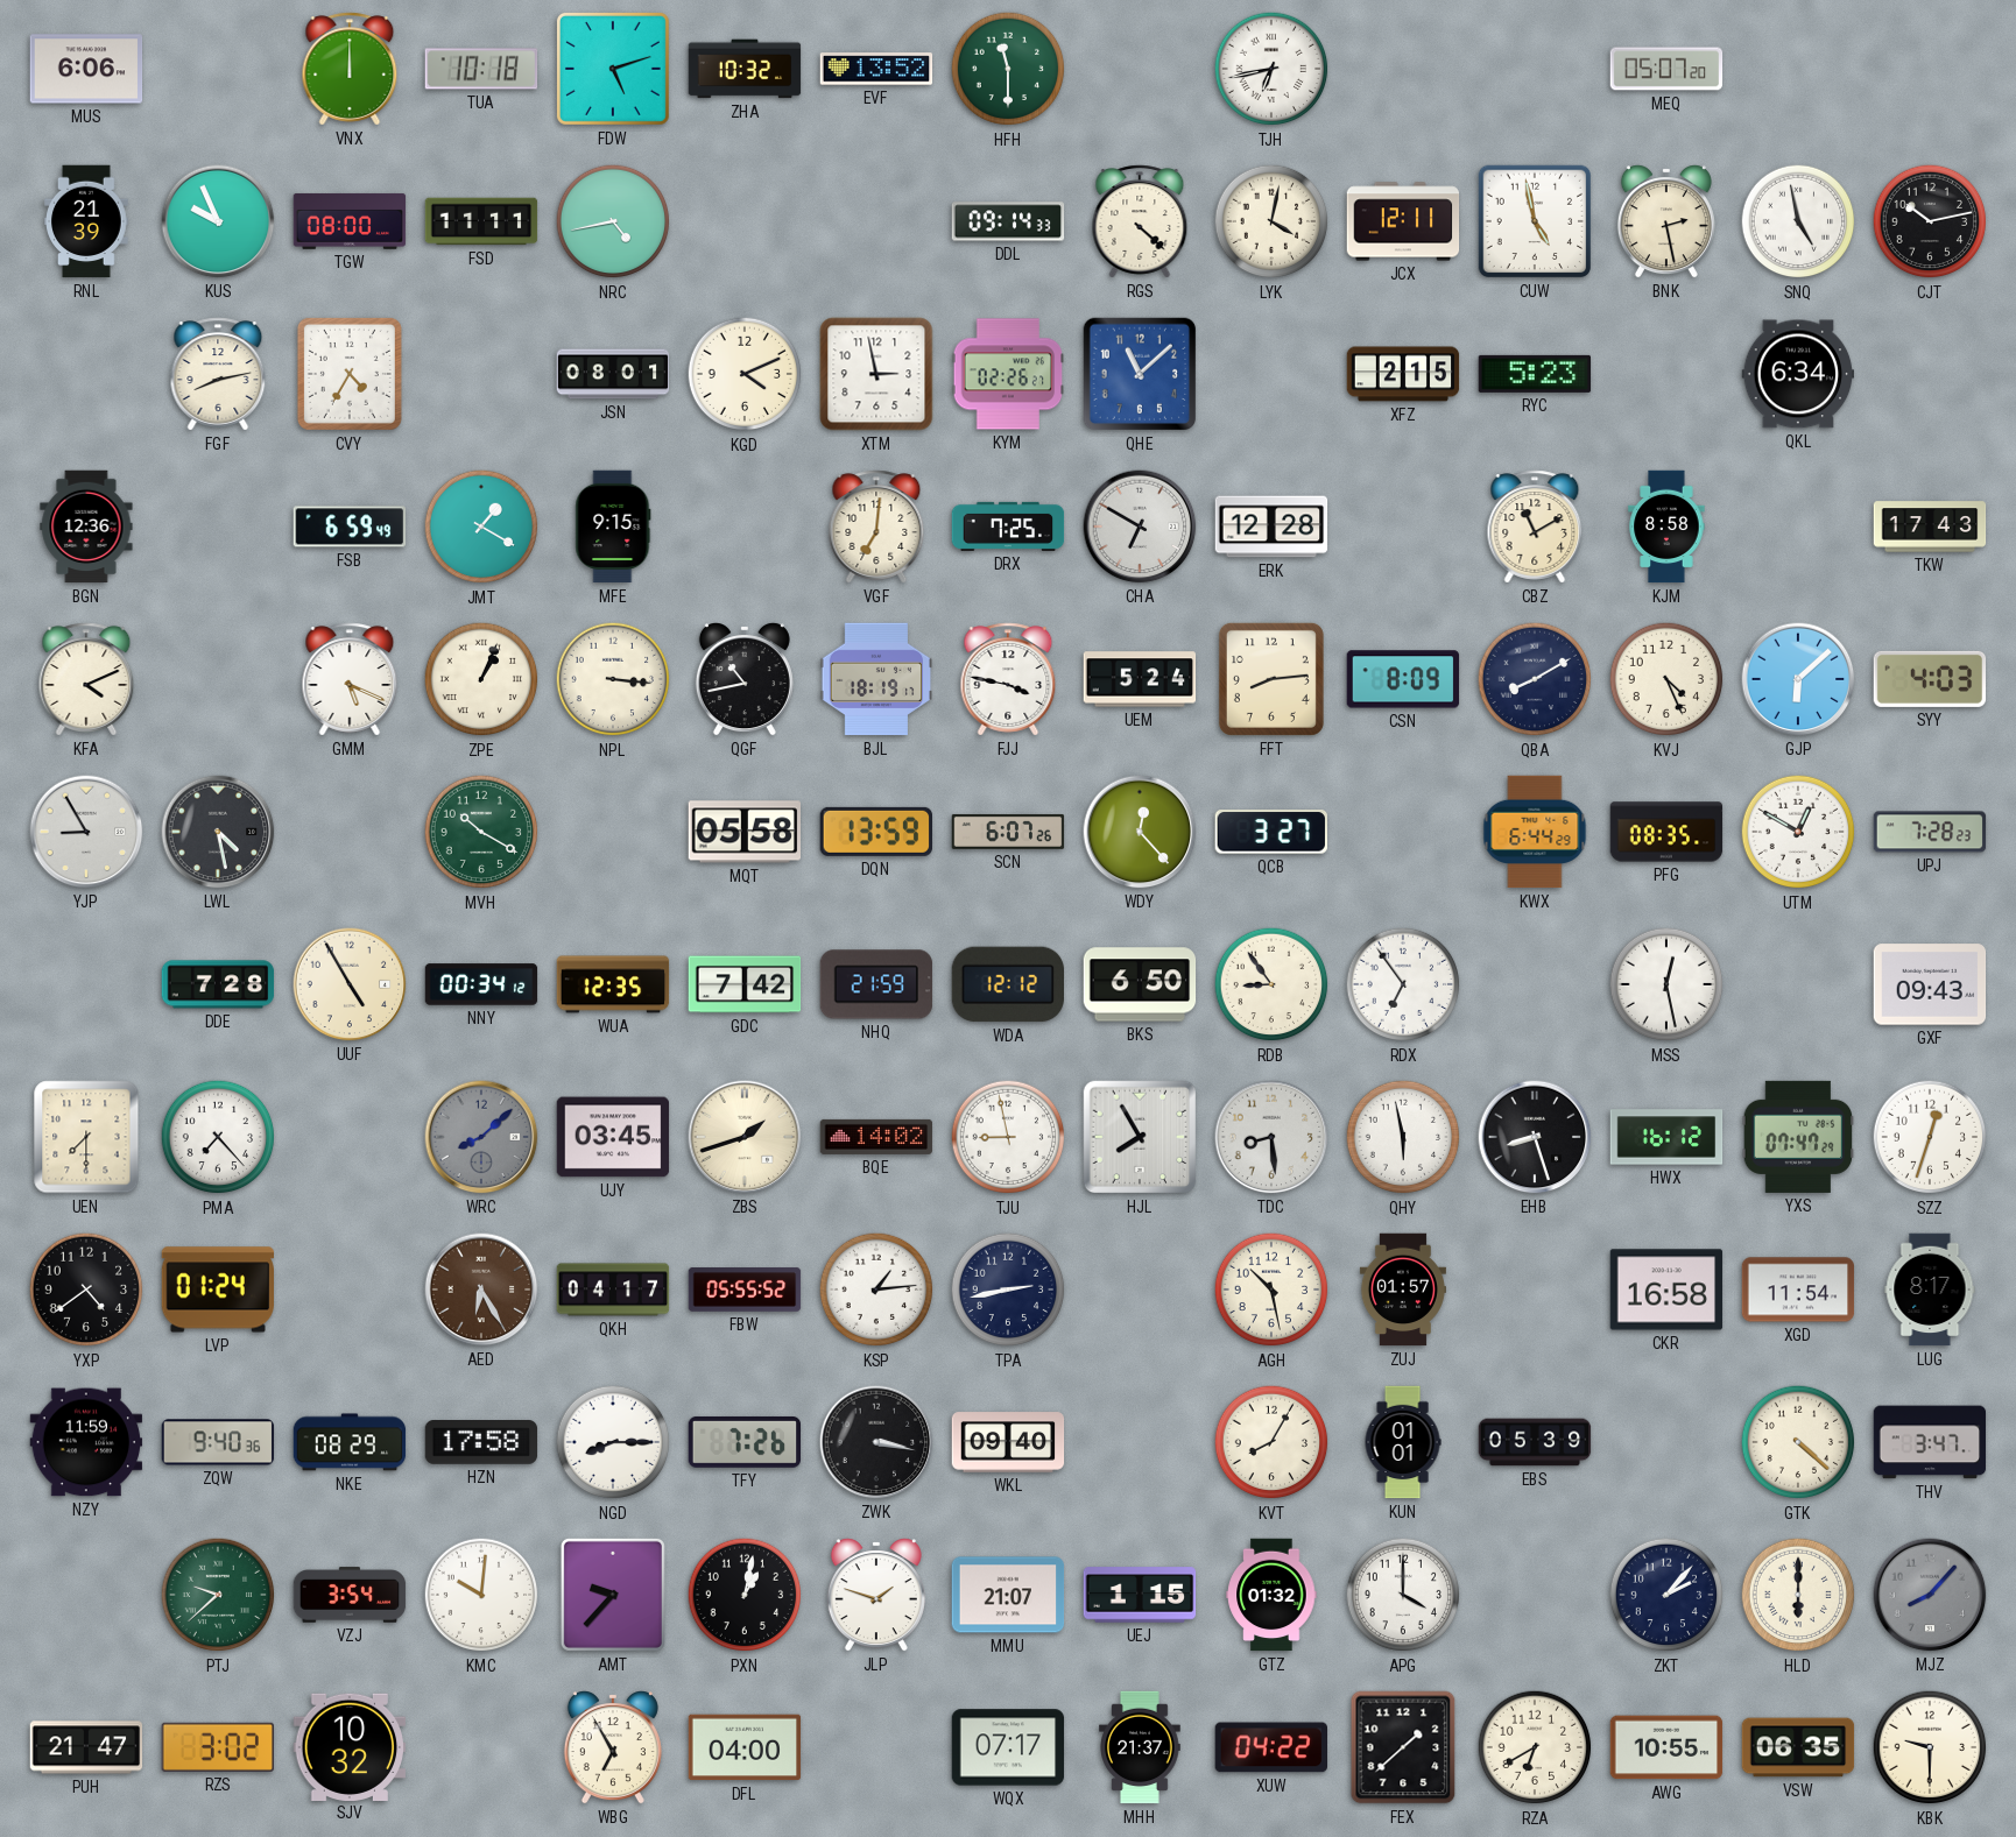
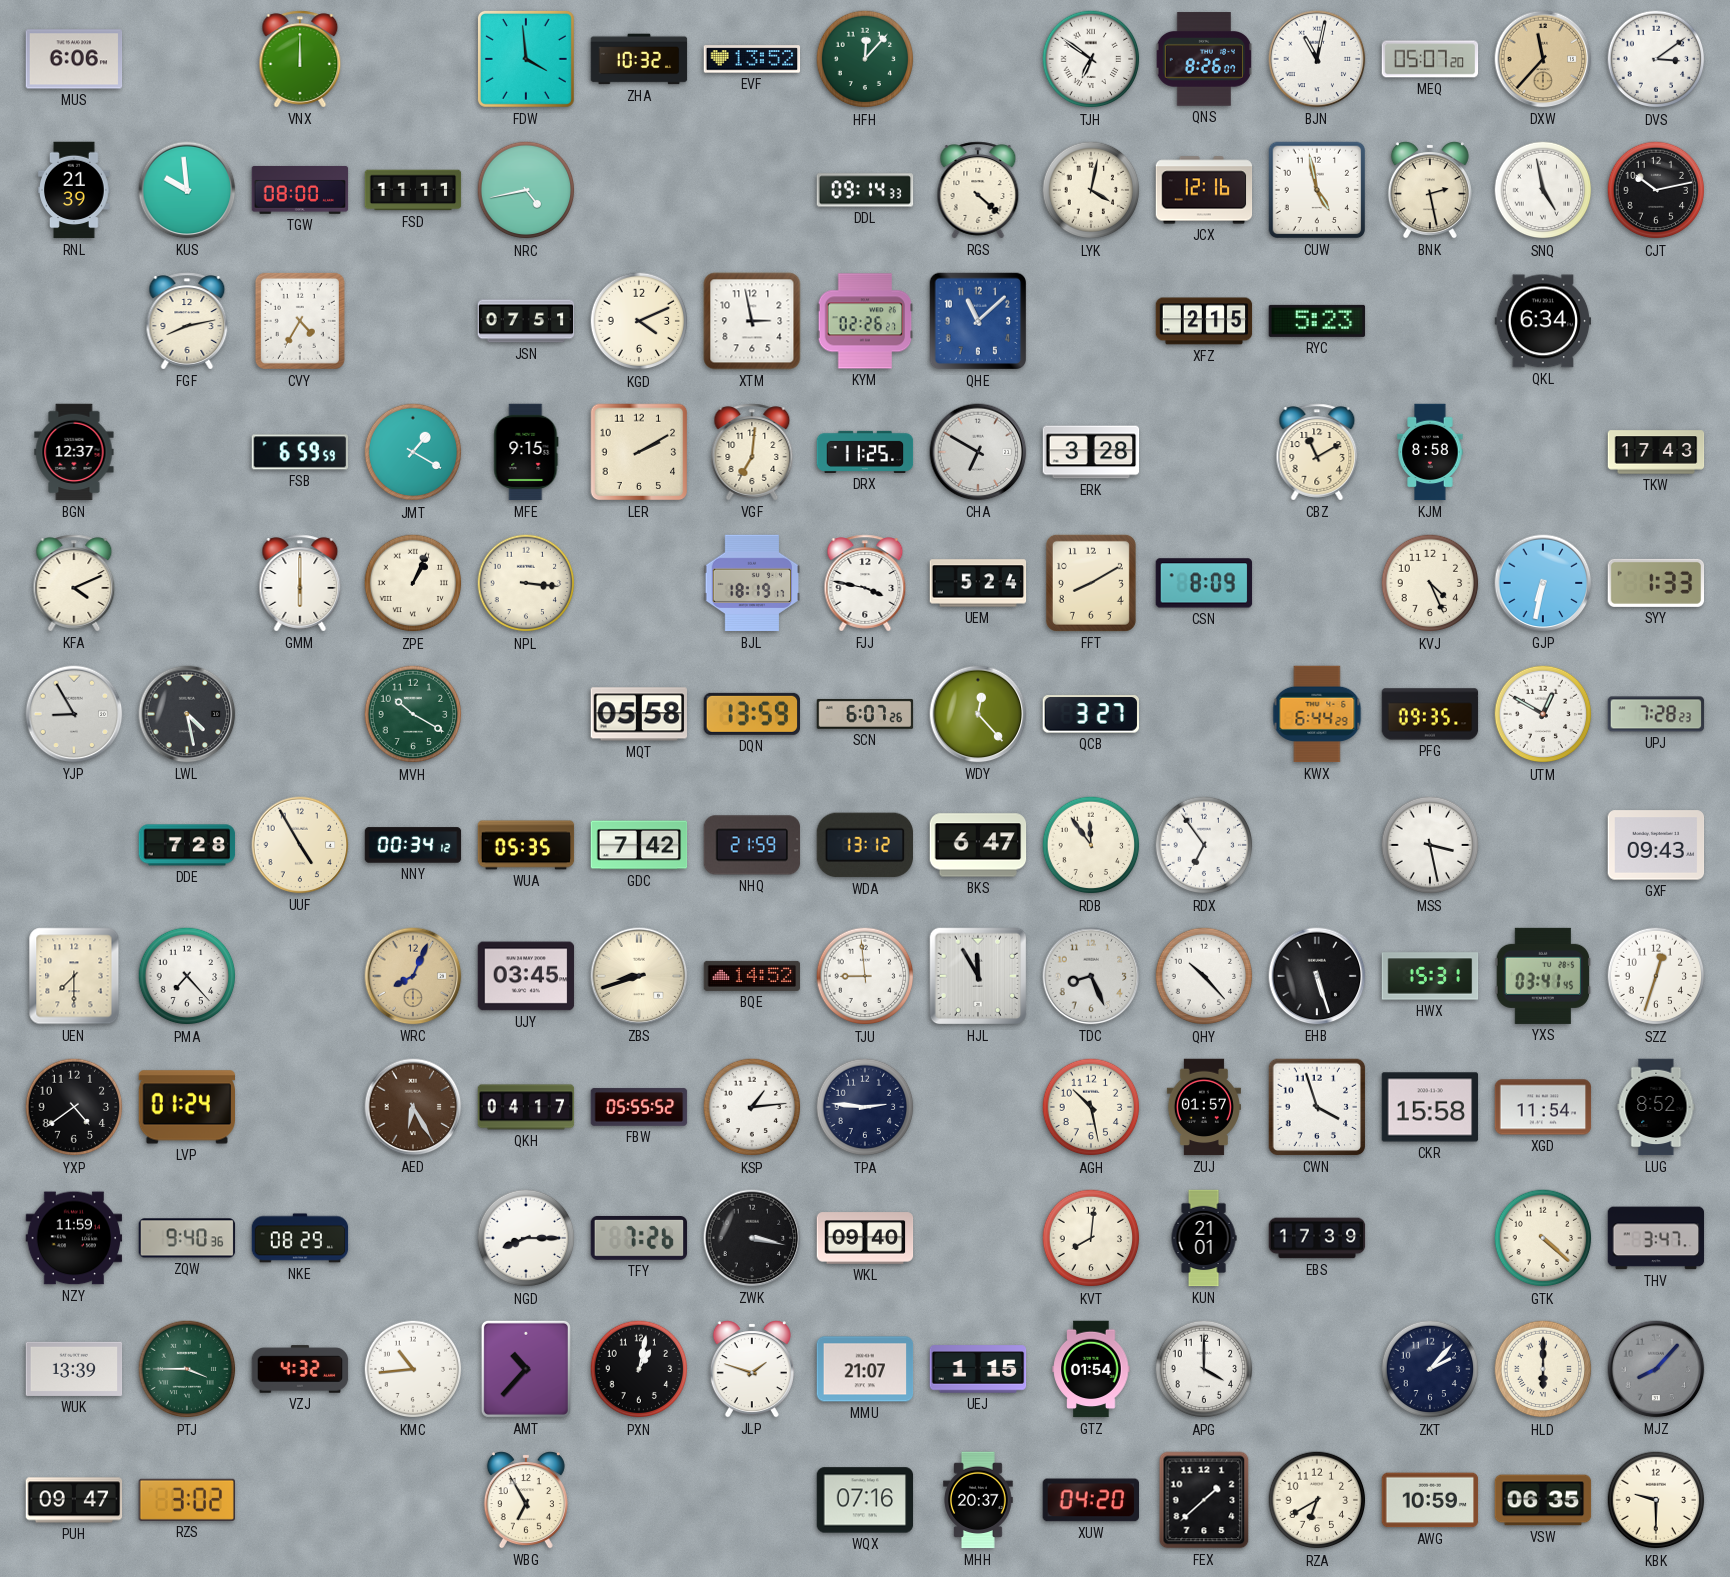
TUA: 10:18 -> none
FDW: 5:12 -> 3:59
HFH: 11:30 -> 12:07
TJH: 6:43 -> 6:51
QNS: none -> 8:26
BJN: none -> 11:02
DXW: none -> 11:37
DVS: none -> 3:09
KUS: 9:56 -> 9:59
JCX: 12:11 -> 12:16
JSN: 08:01 -> 07:51
BGN: 12:36 -> 12:37
FSB: 6:59:49 -> 6:59:59
LER: none -> 2:10
DRX: 7:25 -> 11:25
ERK: 12:28 -> 3:28
GMM: 5:19 -> 6:00
QGF: 10:43 -> none
FFT: 8:14 -> 8:10
QBA: 8:10 -> none
GJP: 6:08 -> 6:32
SYY: 4:03 -> 1:33
PFG: 08:35 -> 09:35
WUA: 12:35 -> 05:35
WDA: 12:12 -> 13:12
BKS: 6:50 -> 6:47
RDB: 8:54 -> 11:54
MSS: 12:28 -> 3:28
WRC: 8:08 -> 8:04
WRC dial: grey -> champagne
ZBS: 1:42 -> 8:42
BQE: 14:02 -> 14:52
TJU: 8:58 -> 8:59
HJL: 7:55 -> 11:55
TDC: 8:29 -> 8:26
QHY: 5:58 -> 10:23
EHB: 8:27 -> 5:27
HWX: 16:12 -> 15:31
YXS: 07:47 -> 03:41
TPA: 2:43 -> 2:46
CWN: none -> 3:57
CKR: 16:58 -> 15:58
LUG: 8:17 -> 8:52
HZN: 17:58 -> none
KVT: 8:05 -> 8:01
KUN: 01:01 -> 21:01
EBS: 05:39 -> 17:39
WUK: none -> 13:39
PTJ: 9:38 -> 3:45
VZJ: 3:54 -> 4:32
KMC: 10:01 -> 10:44
AMT: 9:37 -> 10:37
GTZ: 01:32 -> 01:54
PUH: 21:47 -> 09:47
SJV: 10:32 -> none
DFL: 04:00 -> none
WQX: 07:17 -> 07:16
MHH: 21:37 -> 20:37
XUW: 04:22 -> 04:20
AWG: 10:55 -> 10:59
